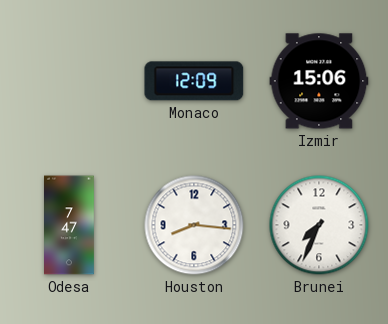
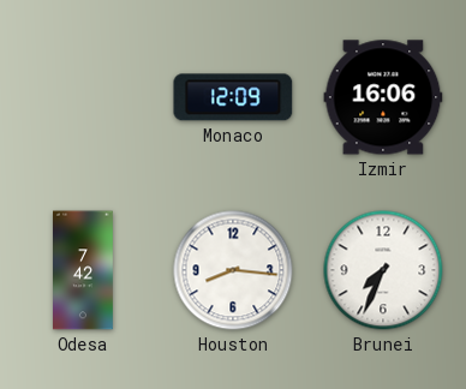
Izmir: 15:06 -> 16:06
Odesa: 7:47 -> 7:42
